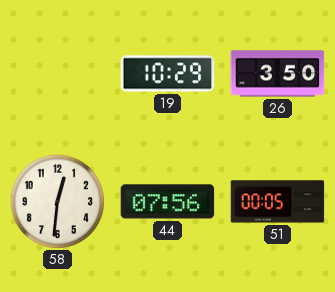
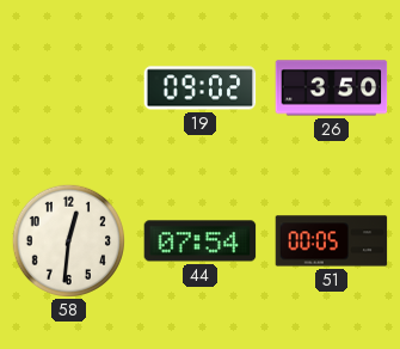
19: 10:29 -> 09:02
44: 07:56 -> 07:54
